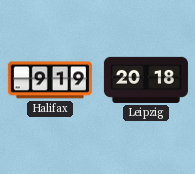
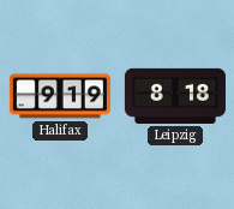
Leipzig: 20:18 -> 8:18
